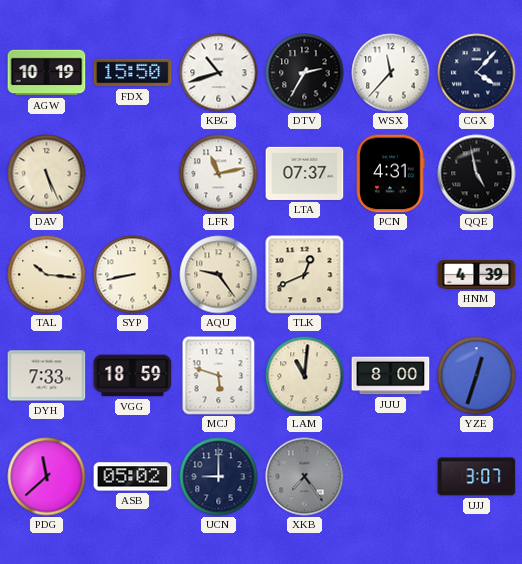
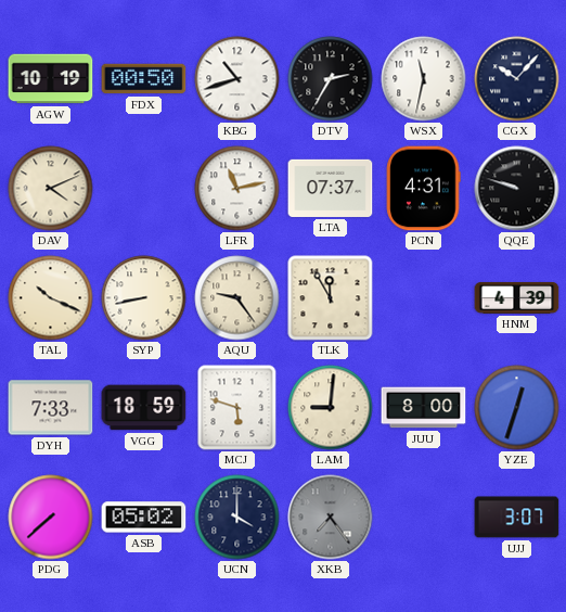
FDX: 15:50 -> 00:50
WSX: 11:37 -> 11:32
CGX: 4:07 -> 10:07
DAV: 5:26 -> 4:11
QQE: 4:58 -> 9:48
TAL: 10:16 -> 10:19
TLK: 12:41 -> 11:55
LAM: 11:01 -> 9:01
PDG: 11:38 -> 7:38
UCN: 9:00 -> 4:00
